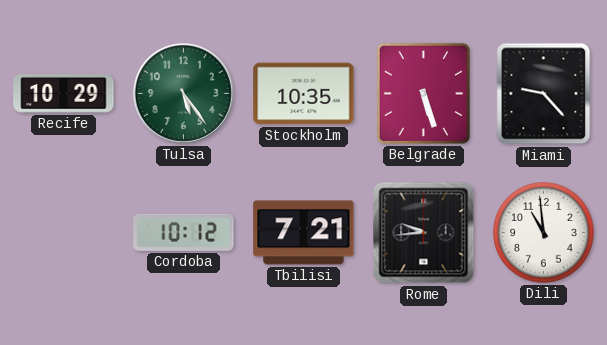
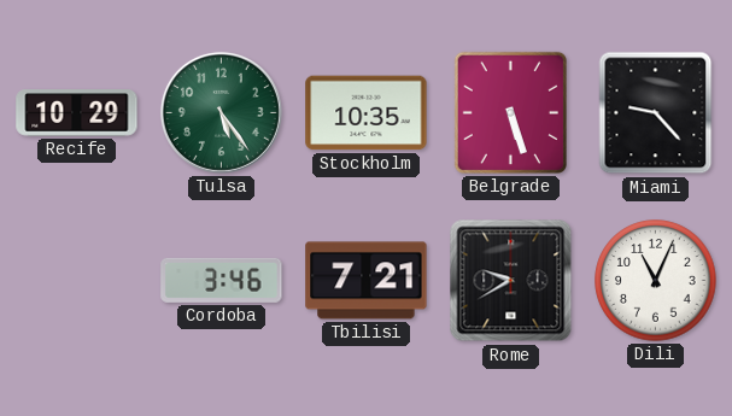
Cordoba: 10:12 -> 3:46
Rome: 9:44 -> 9:40
Dili: 10:59 -> 11:04
